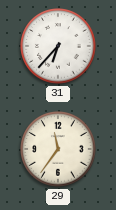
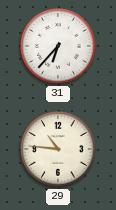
29: 11:36 -> 10:46
